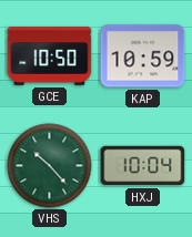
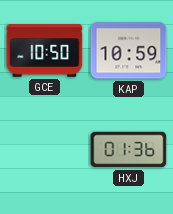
VHS: 10:23 -> none
HXJ: 10:04 -> 01:36
